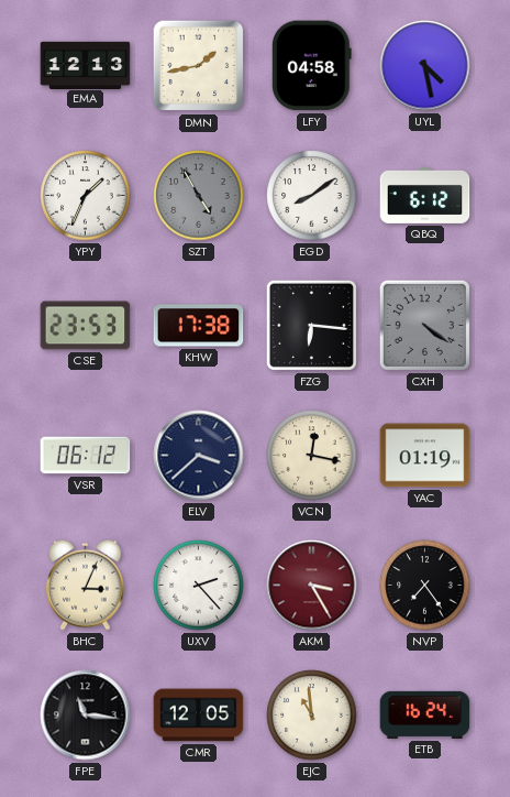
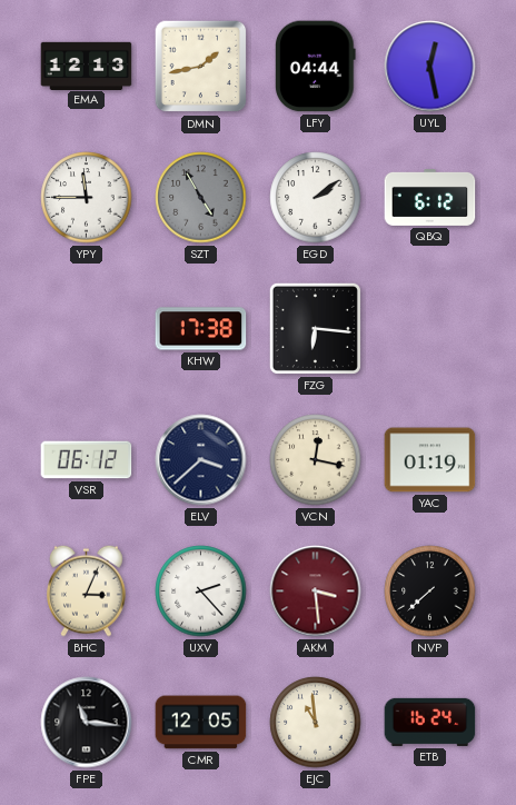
LFY: 04:58 -> 04:44
UYL: 4:28 -> 12:28
YPY: 1:34 -> 11:45
EGD: 8:09 -> 2:09
CSE: 23:53 -> none
CXH: 4:21 -> none
AKM: 3:25 -> 3:29
NVP: 7:24 -> 7:38
